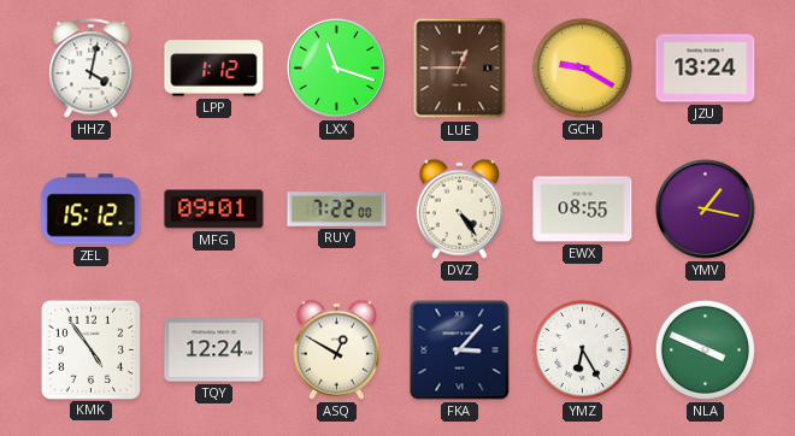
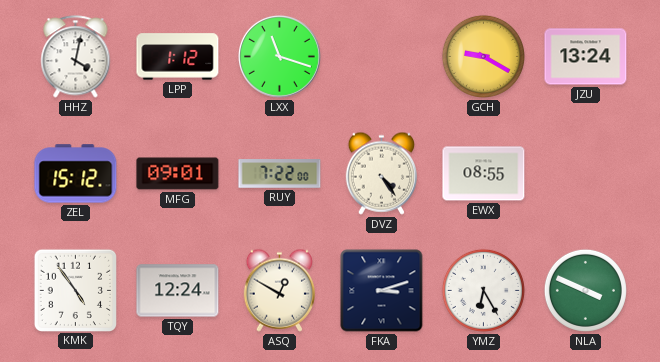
LUE: 12:45 -> none
YMV: 1:17 -> none
FKA: 3:07 -> 3:12
